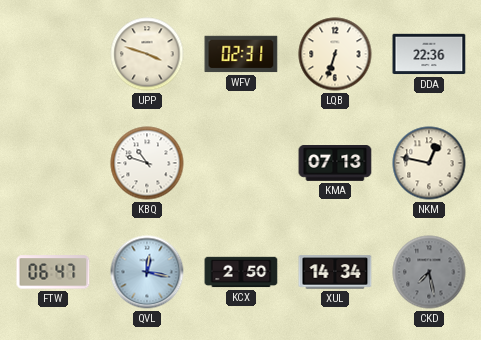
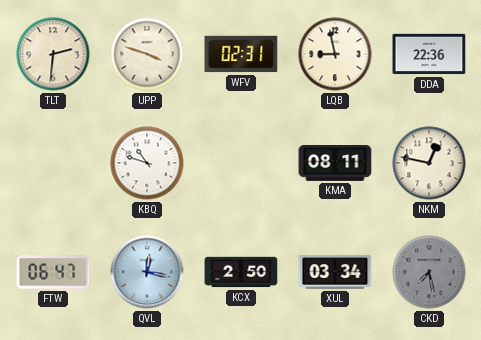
TLT: none -> 2:31
LQB: 6:33 -> 8:58
KMA: 07:13 -> 08:11
XUL: 14:34 -> 03:34
